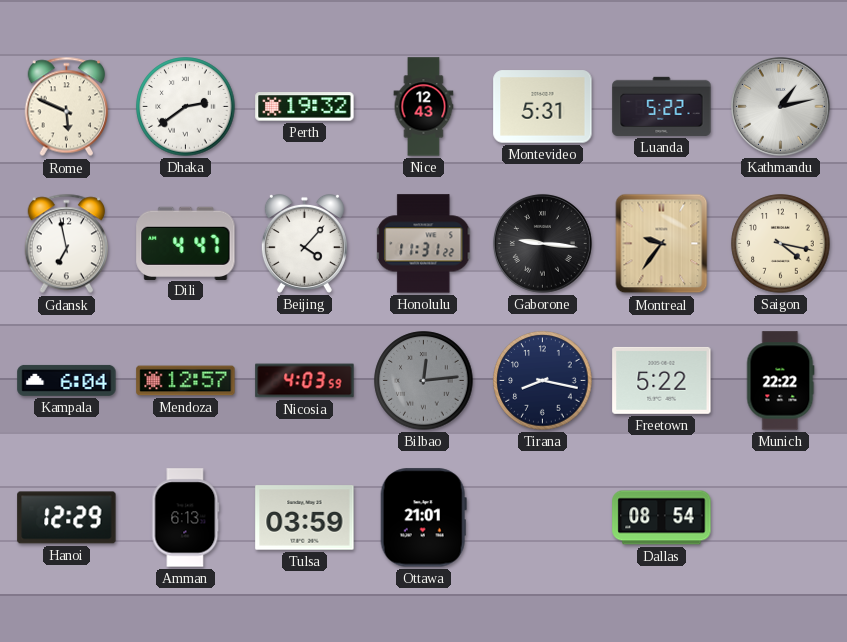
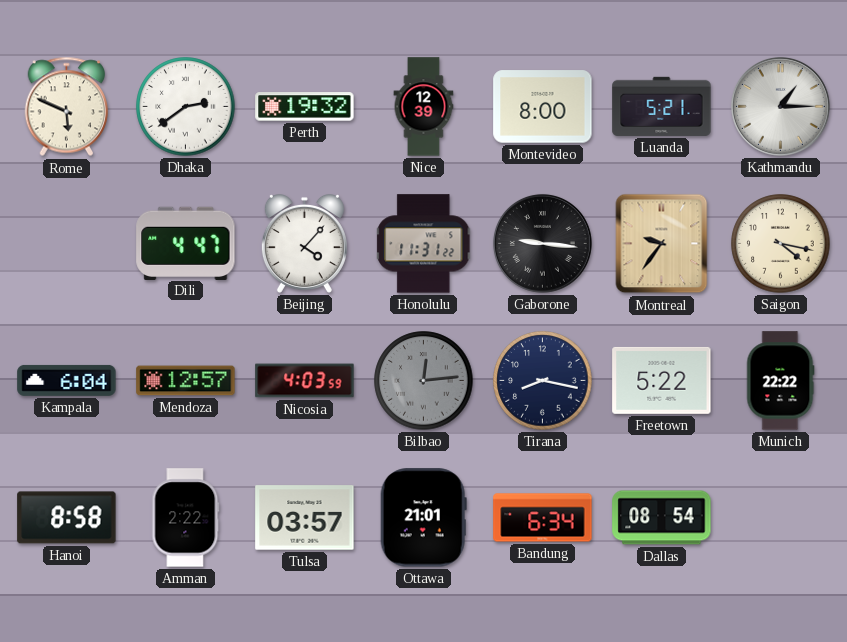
Nice: 12:43 -> 12:39
Montevideo: 5:31 -> 8:00
Luanda: 5:22 -> 5:21
Kathmandu: 1:13 -> 1:15
Gdansk: 6:58 -> none
Hanoi: 12:29 -> 8:58
Amman: 6:13 -> 2:22
Tulsa: 03:59 -> 03:57
Bandung: none -> 6:34
